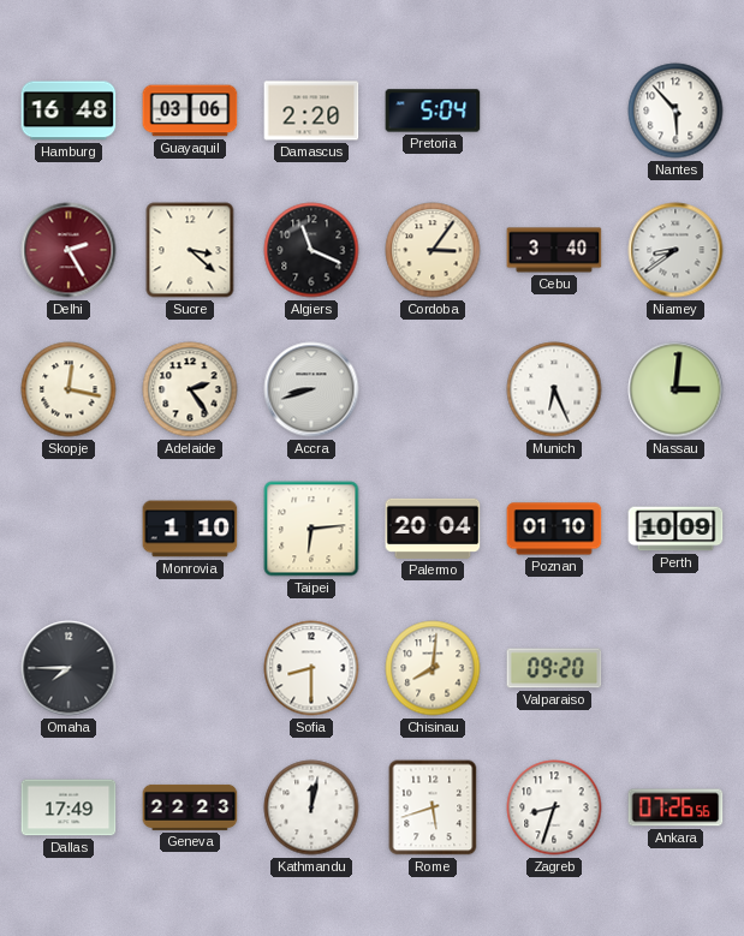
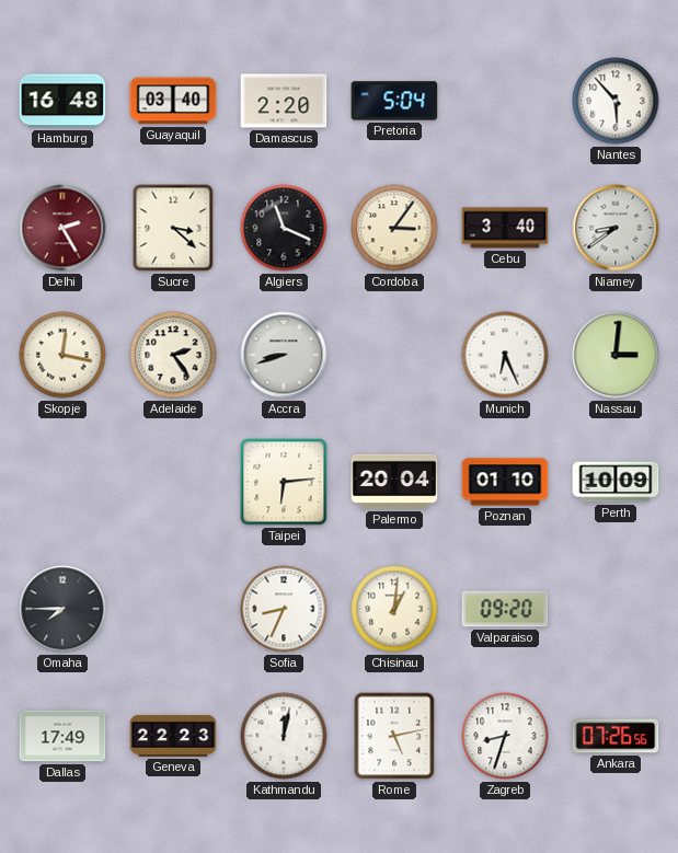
Guayaquil: 03:06 -> 03:40
Monrovia: 1:10 -> none
Sofia: 8:30 -> 8:34
Chisinau: 8:01 -> 1:01
Rome: 5:42 -> 5:13
